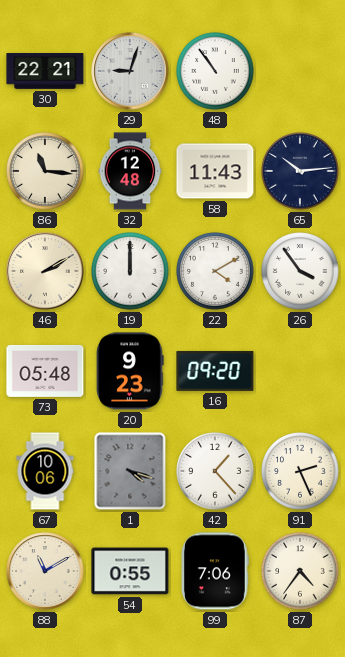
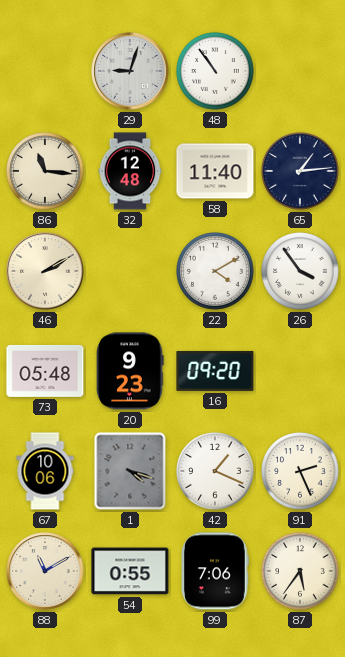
30: 22:21 -> none
58: 11:43 -> 11:40
65: 10:14 -> 1:14
19: 12:00 -> none
42: 1:23 -> 1:19
87: 4:36 -> 5:36
